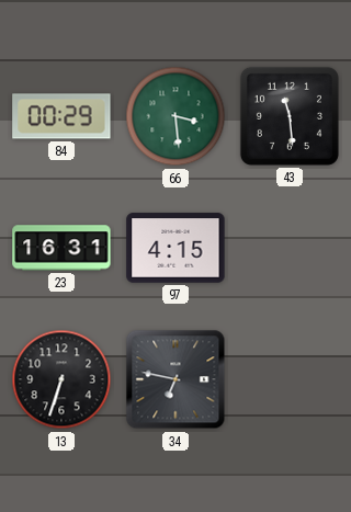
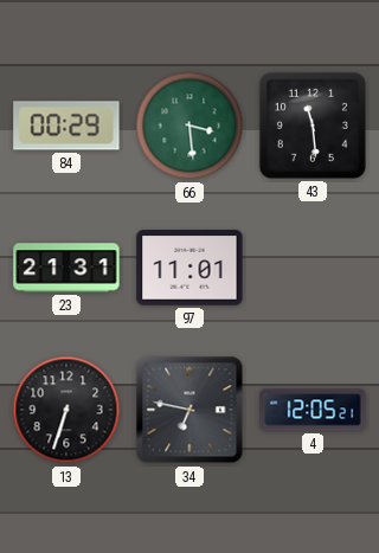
23: 16:31 -> 21:31
97: 4:15 -> 11:01
4: none -> 12:05
